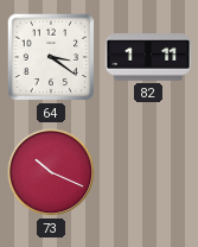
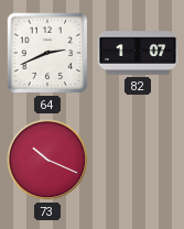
64: 3:21 -> 2:41
82: 1:11 -> 1:07
